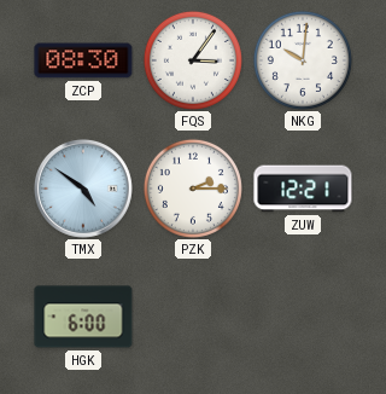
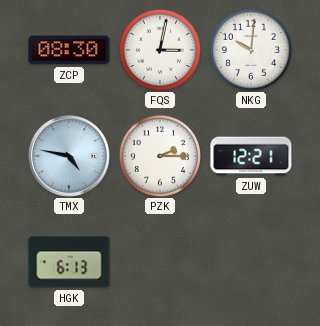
FQS: 3:06 -> 3:02
TMX: 4:51 -> 4:47
HGK: 6:00 -> 6:13
